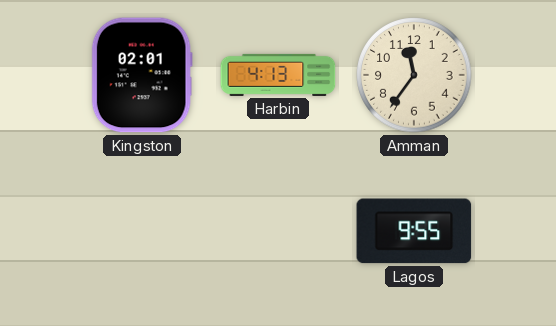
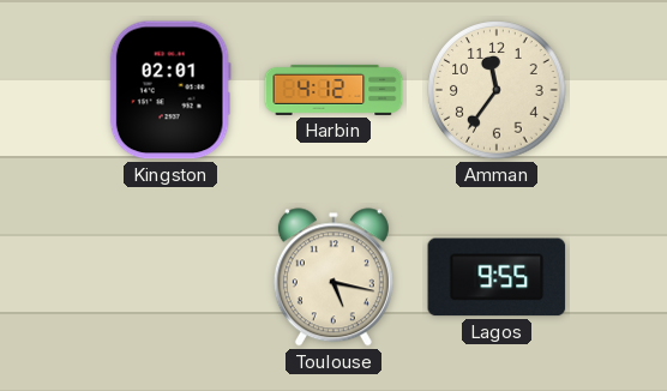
Harbin: 4:13 -> 4:12
Toulouse: none -> 5:17
